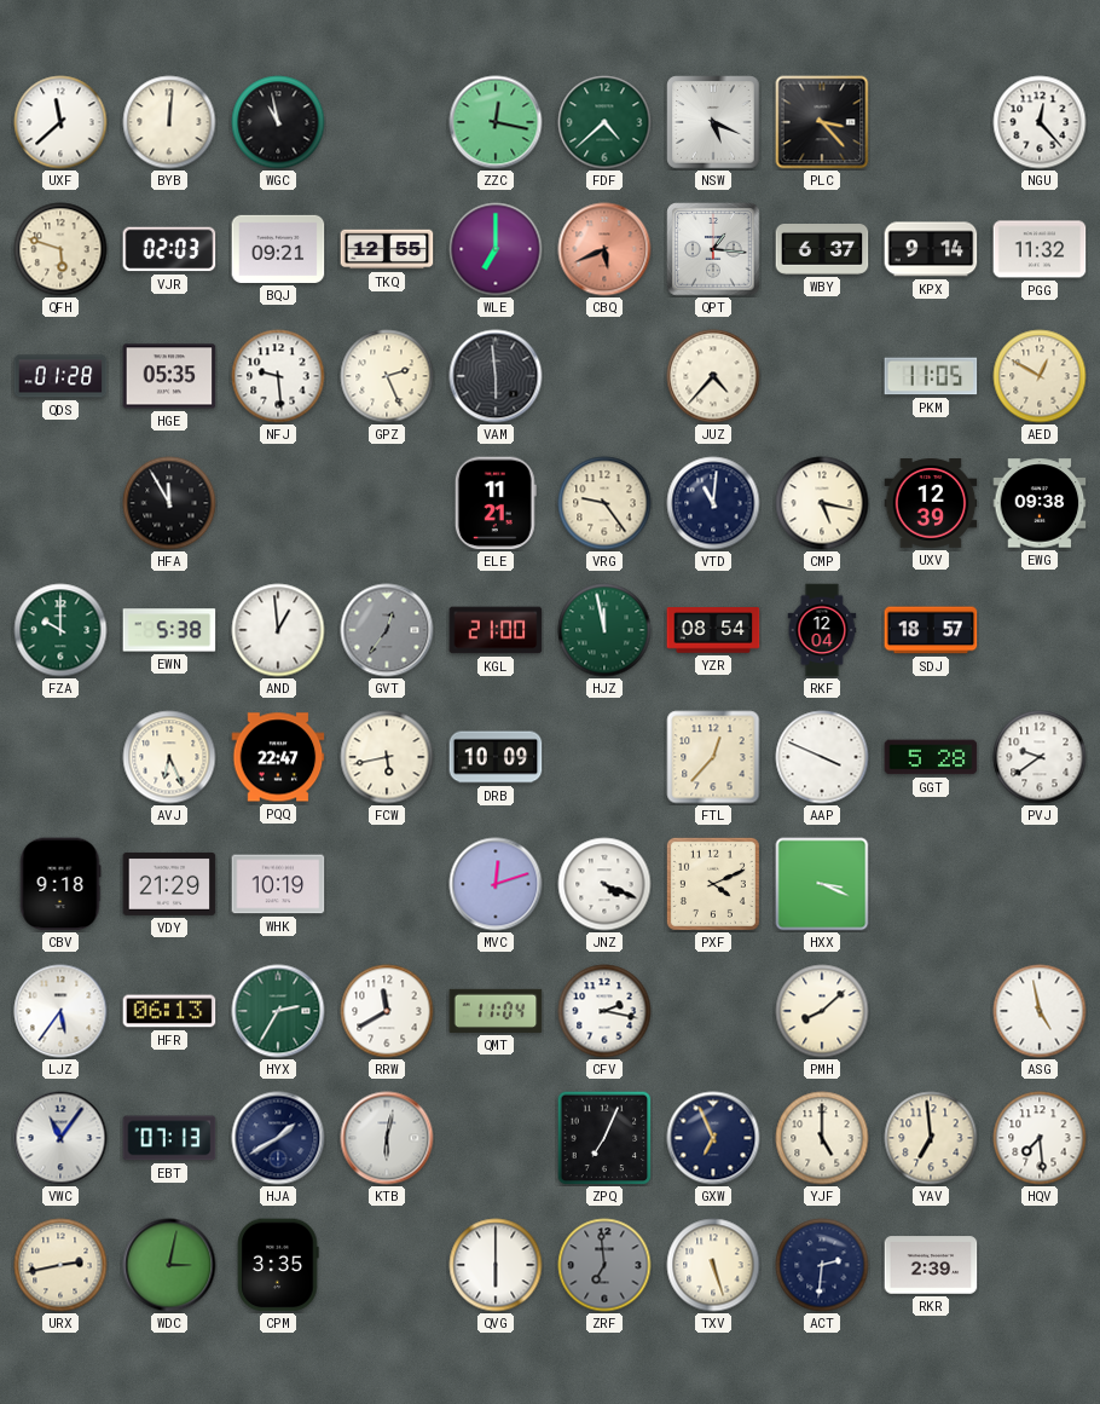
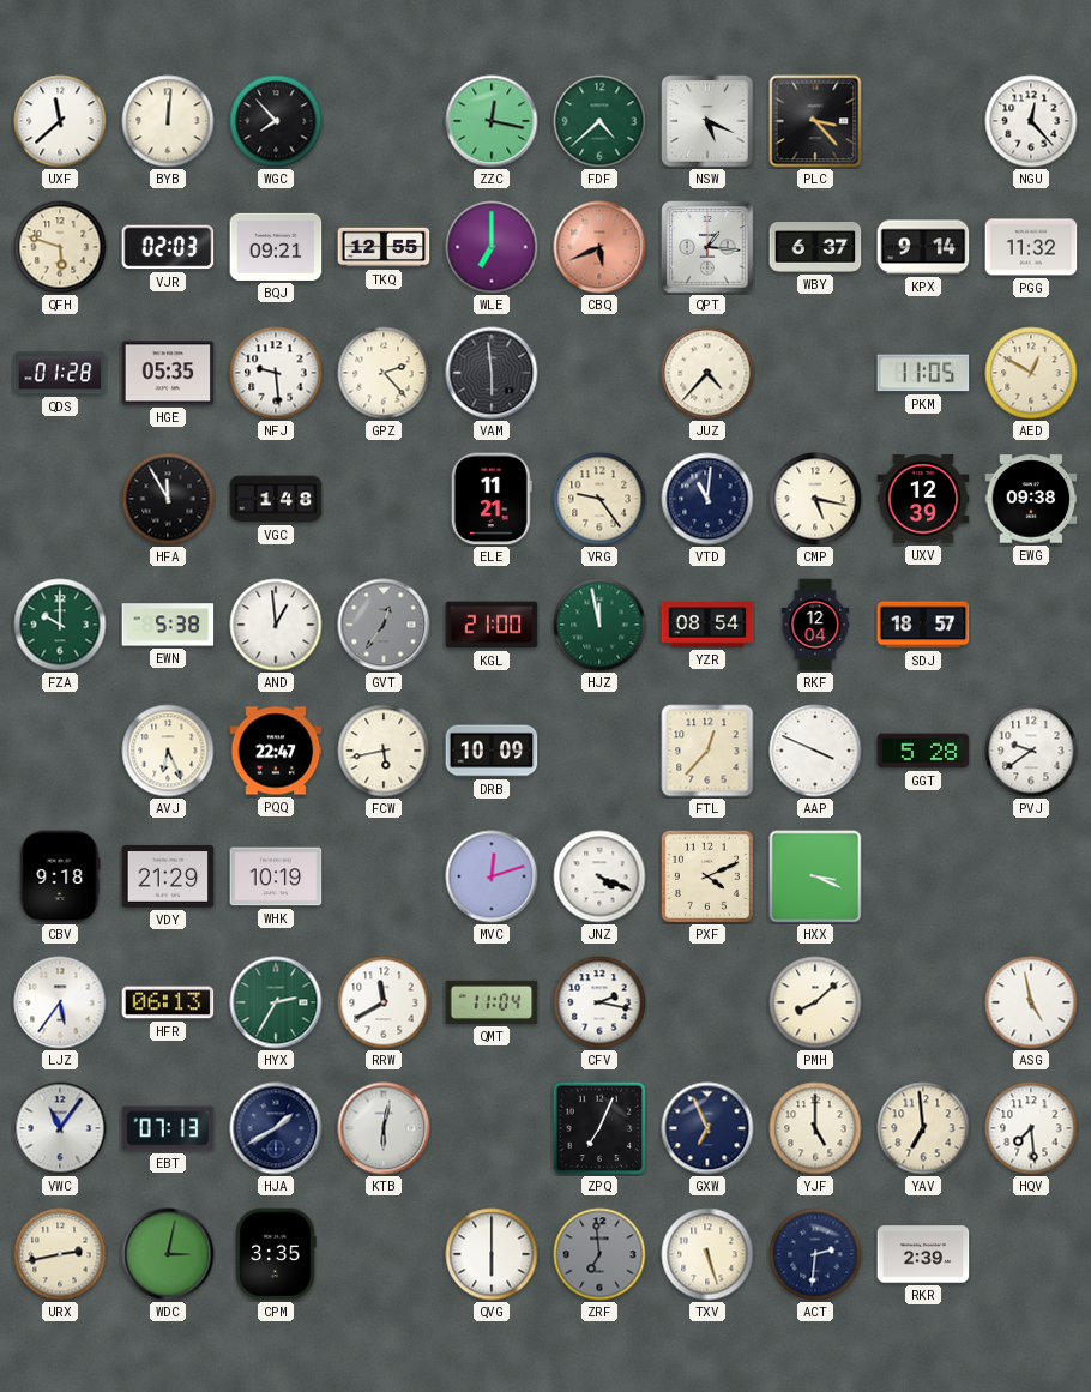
WGC: 10:58 -> 7:53
GPZ: 2:26 -> 2:23
VGC: none -> 1:48
